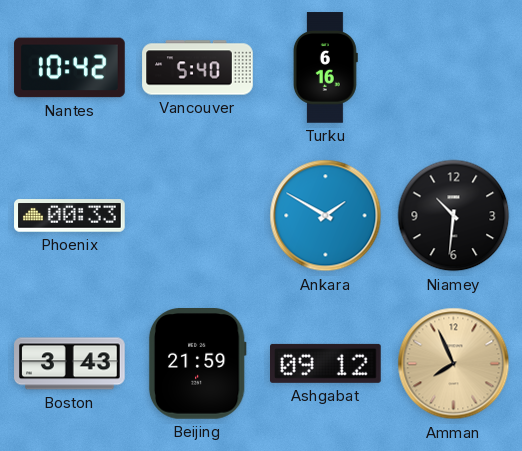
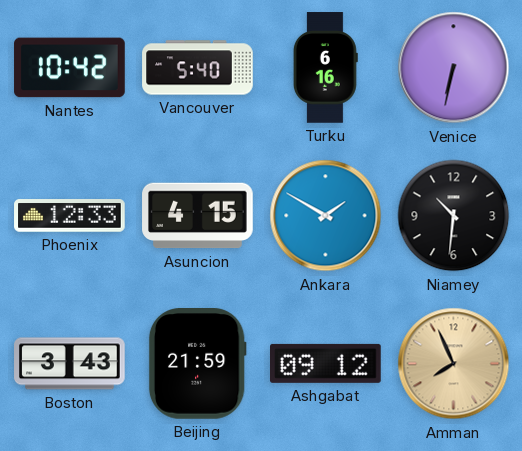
Venice: none -> 6:32
Phoenix: 00:33 -> 12:33
Asuncion: none -> 4:15
